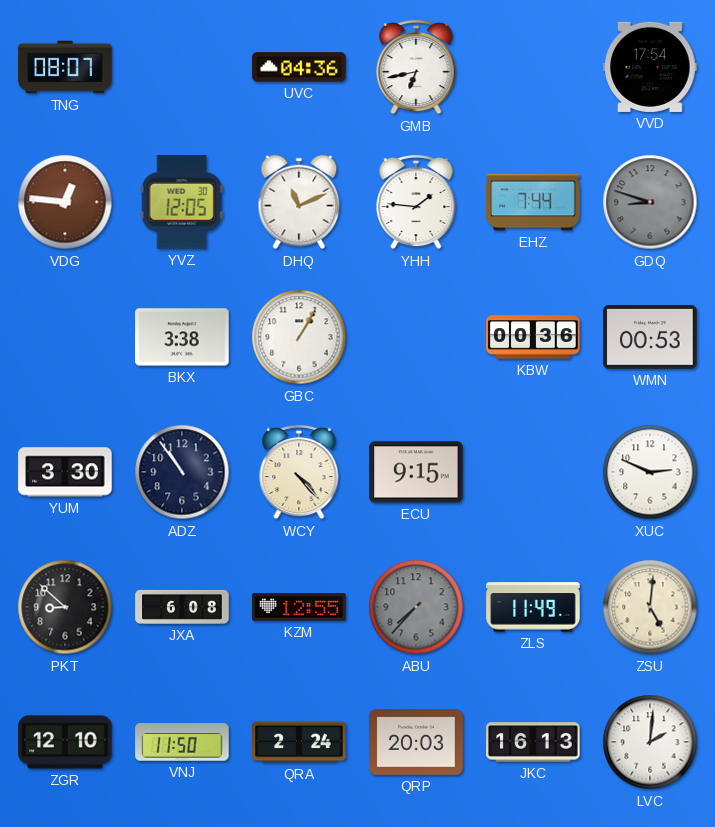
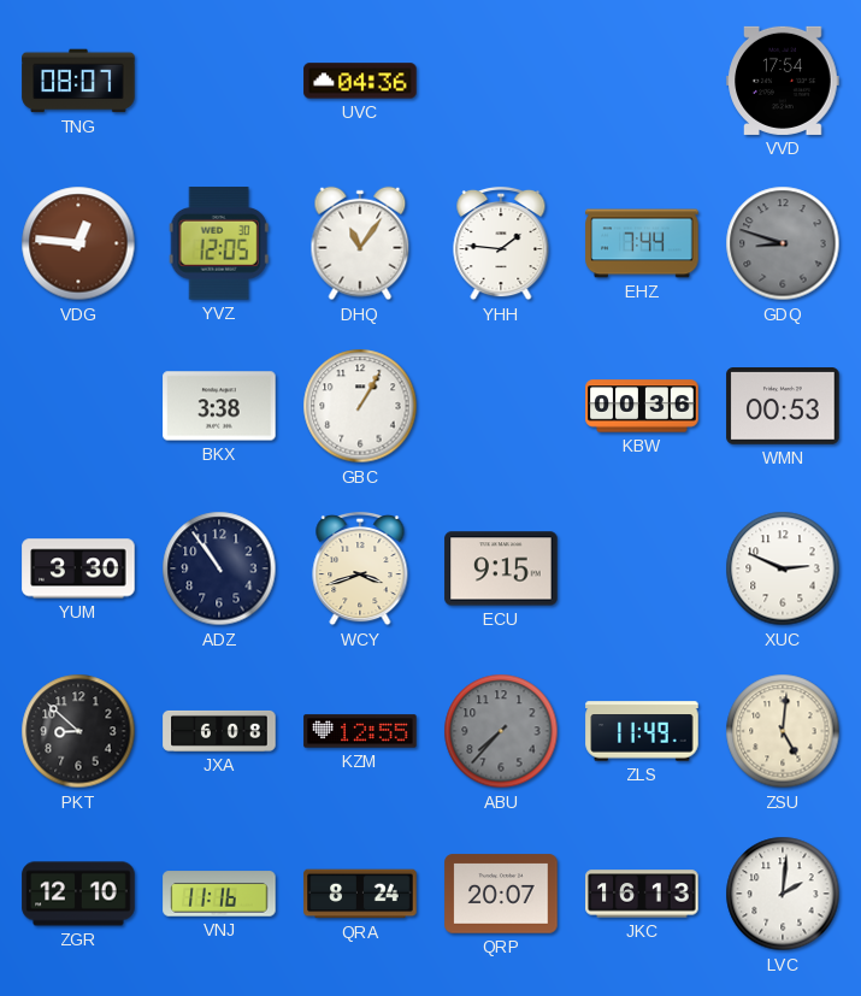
GMB: 6:43 -> none
DHQ: 11:11 -> 11:06
WCY: 4:23 -> 3:42
VNJ: 11:50 -> 11:16
QRA: 2:24 -> 8:24
QRP: 20:03 -> 20:07
